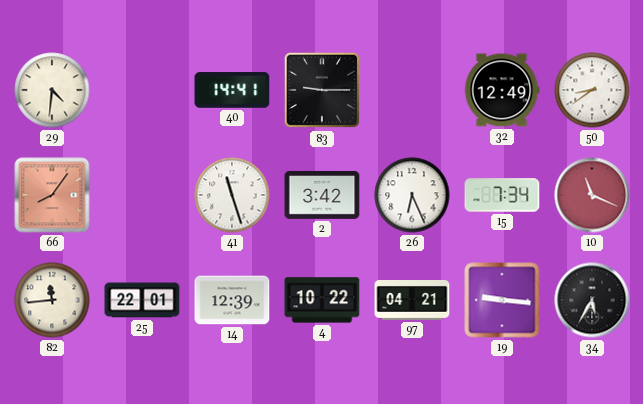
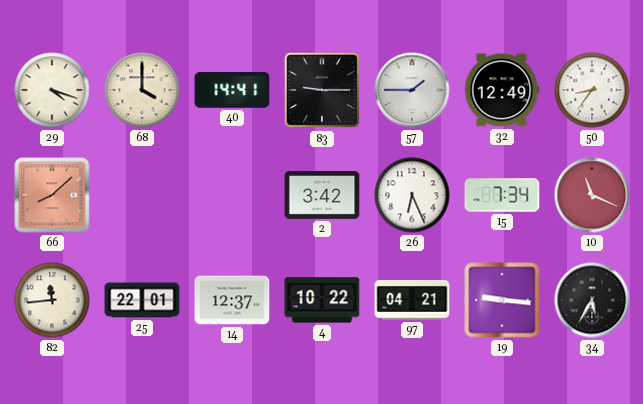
29: 4:31 -> 4:18
68: none -> 4:00
57: none -> 1:45
50: 8:39 -> 8:36
66: 8:06 -> 8:08
41: 11:27 -> none
14: 12:39 -> 12:37
